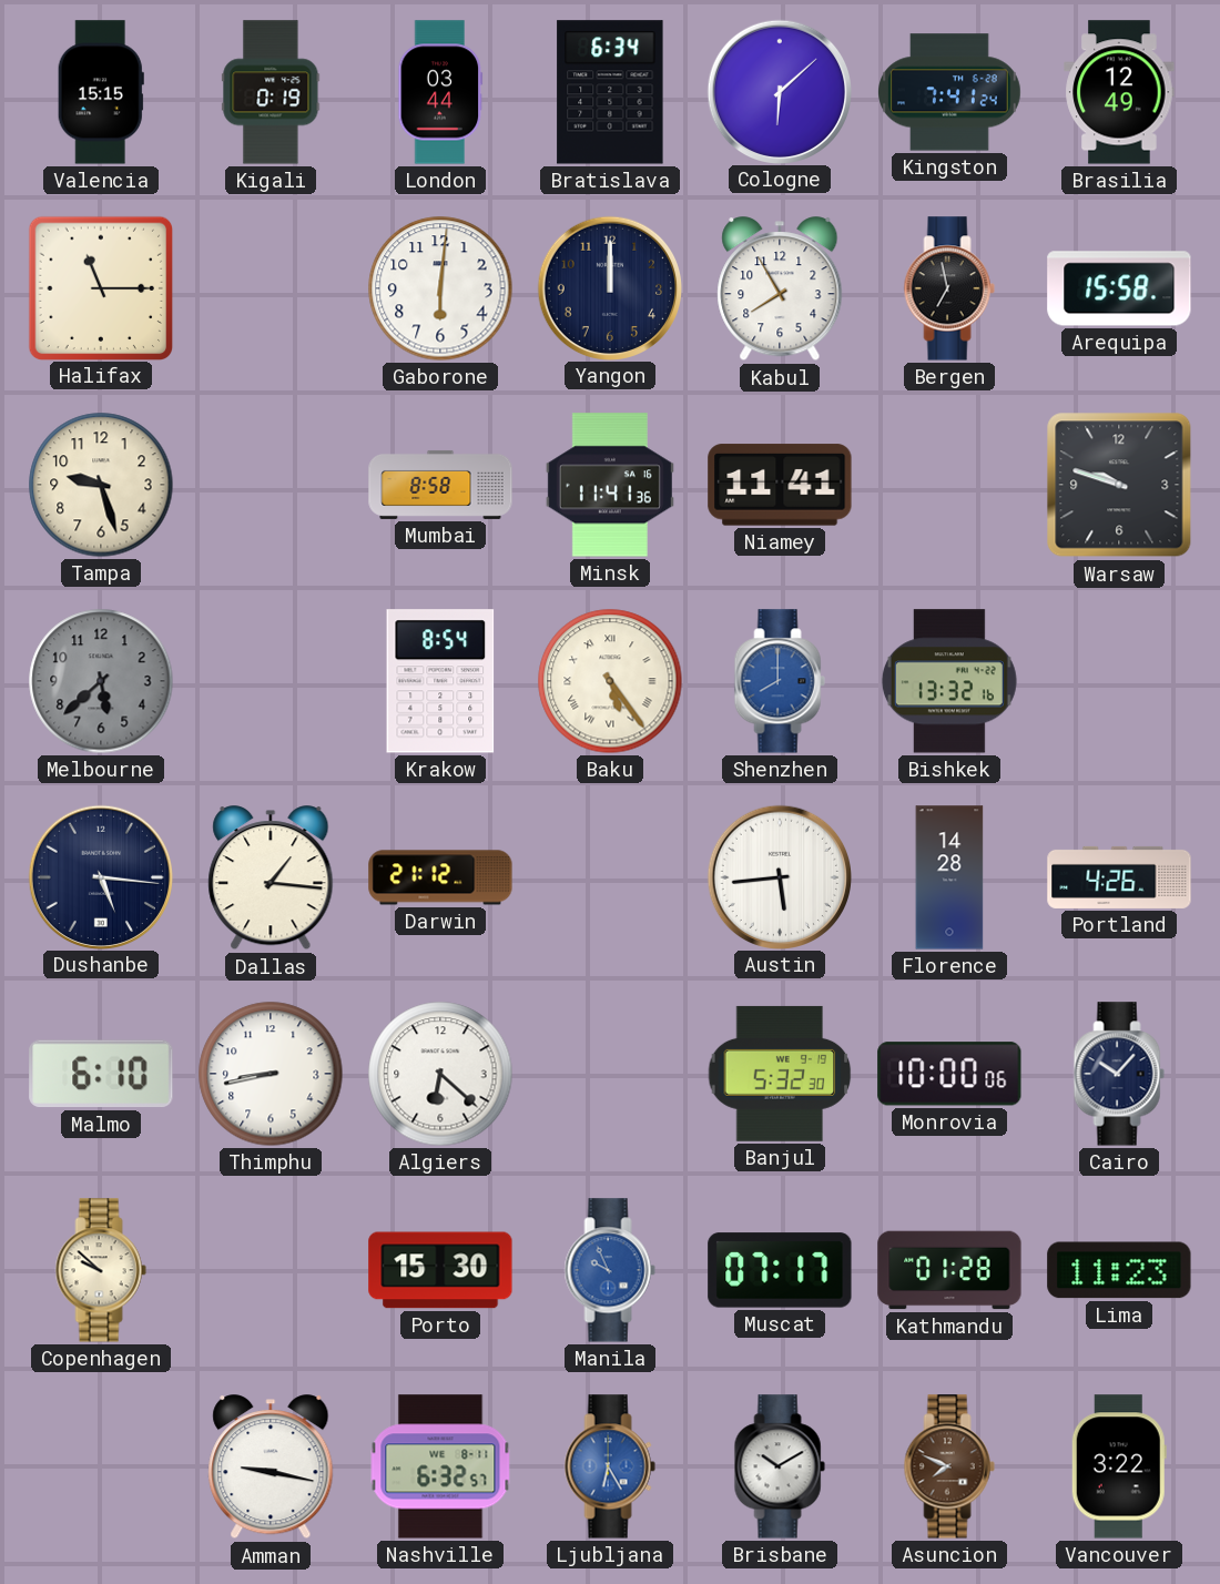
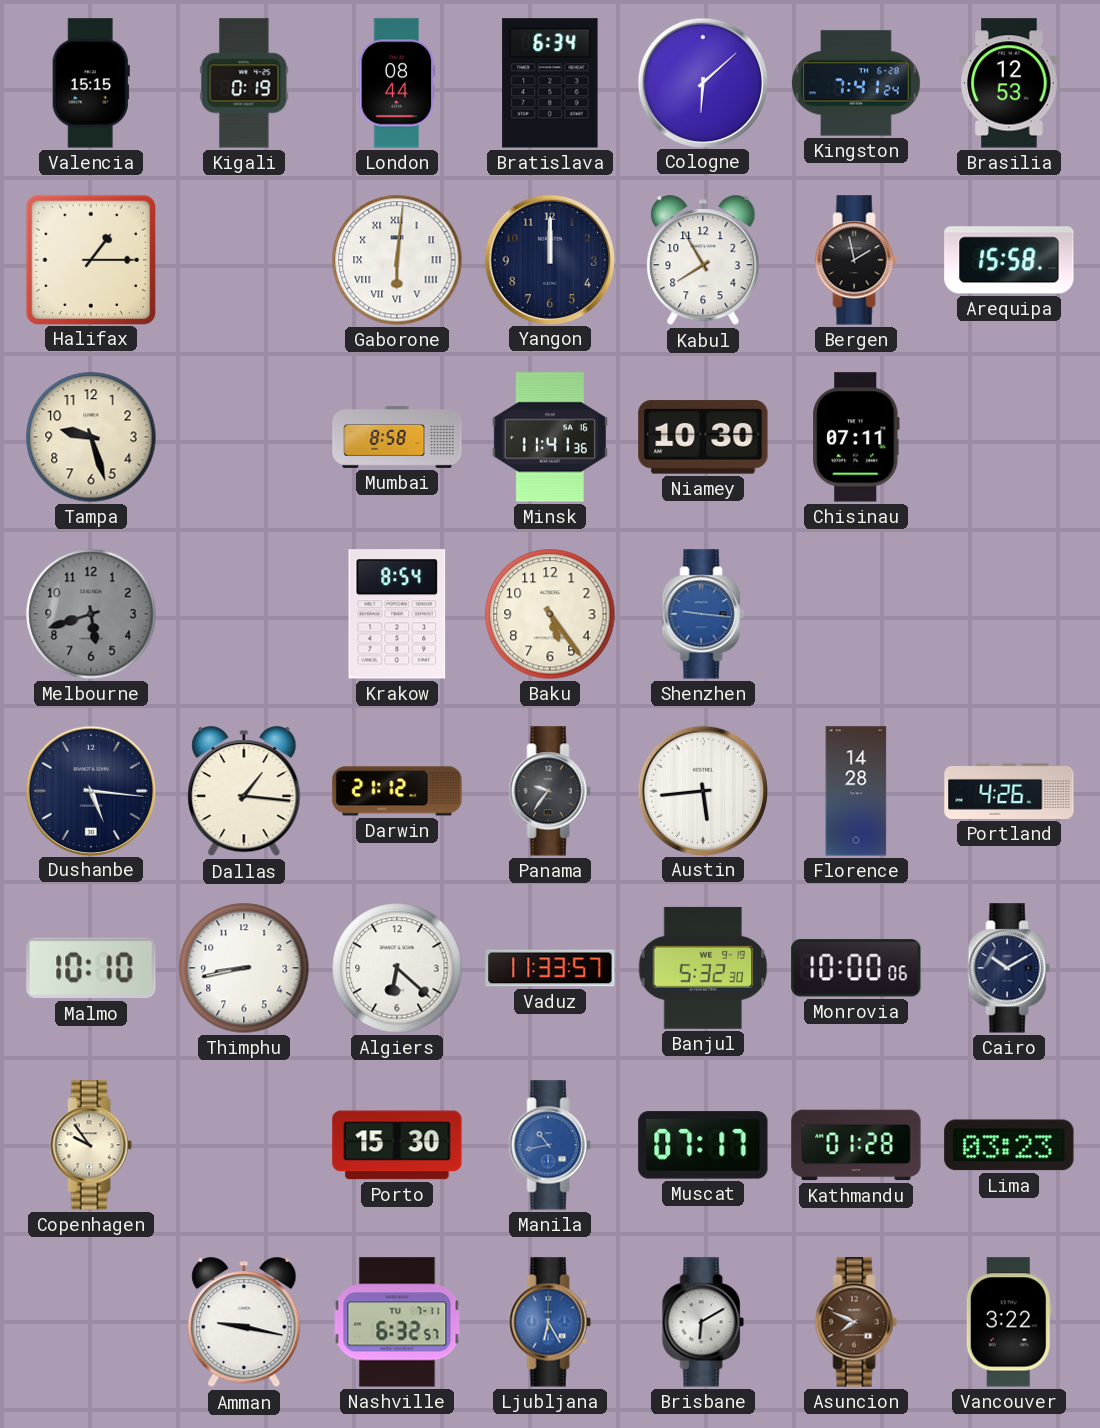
London: 03:44 -> 08:44
Brasilia: 12:49 -> 12:53
Halifax: 11:15 -> 1:15
Gaborone numerals: Arabic -> Roman
Bergen: 6:58 -> 1:58
Niamey: 11:41 -> 10:30
Chisinau: none -> 07:11
Warsaw: 9:48 -> none
Melbourne: 5:38 -> 5:42
Baku numerals: Roman -> Arabic
Shenzhen: 8:00 -> 9:16
Bishkek: 13:32 -> none
Panama: none -> 9:36
Malmo: 6:10 -> 10:10
Vaduz: none -> 11:33
Cairo: 10:07 -> 10:10
Copenhagen: 9:52 -> 9:54
Manila: 9:56 -> 10:43
Lima: 11:23 -> 03:23
Nashville date: WE 8-11 -> TU 7-11
Brisbane: 10:10 -> 6:10
